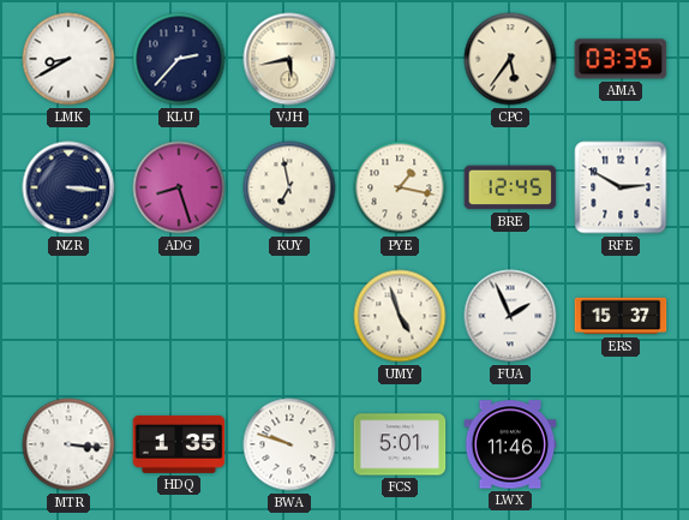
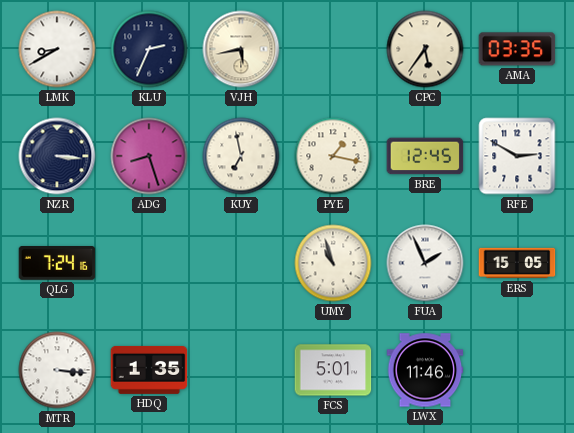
KLU: 2:37 -> 2:34
QLG: none -> 7:24
UMY: 4:57 -> 10:57
ERS: 15:37 -> 15:05
BWA: 9:48 -> none
